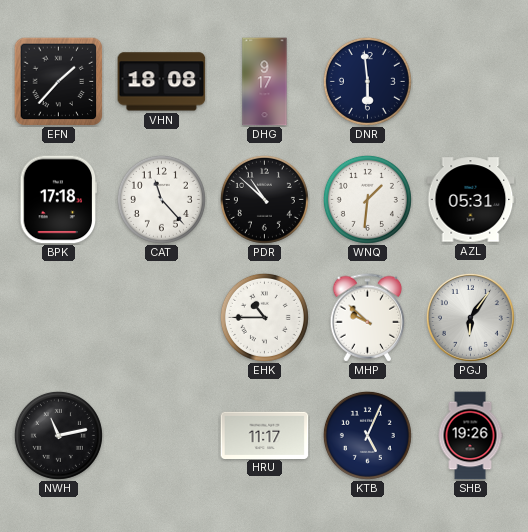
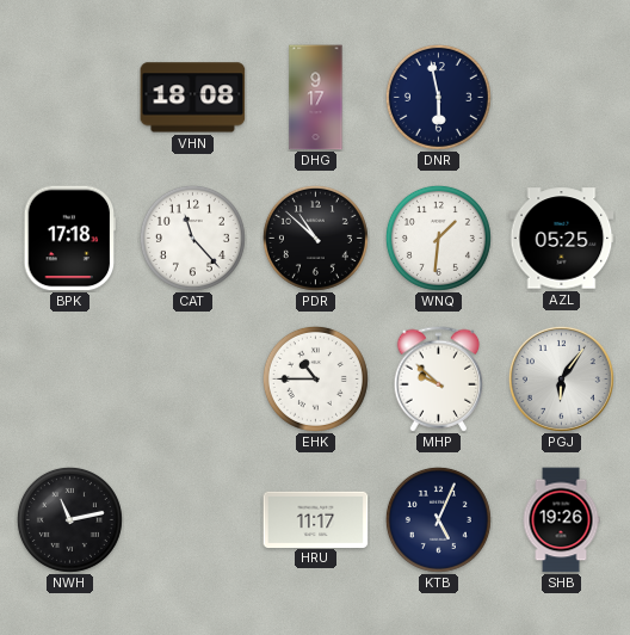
EFN: 1:37 -> none
DNR: 5:59 -> 5:58
AZL: 05:31 -> 05:25
